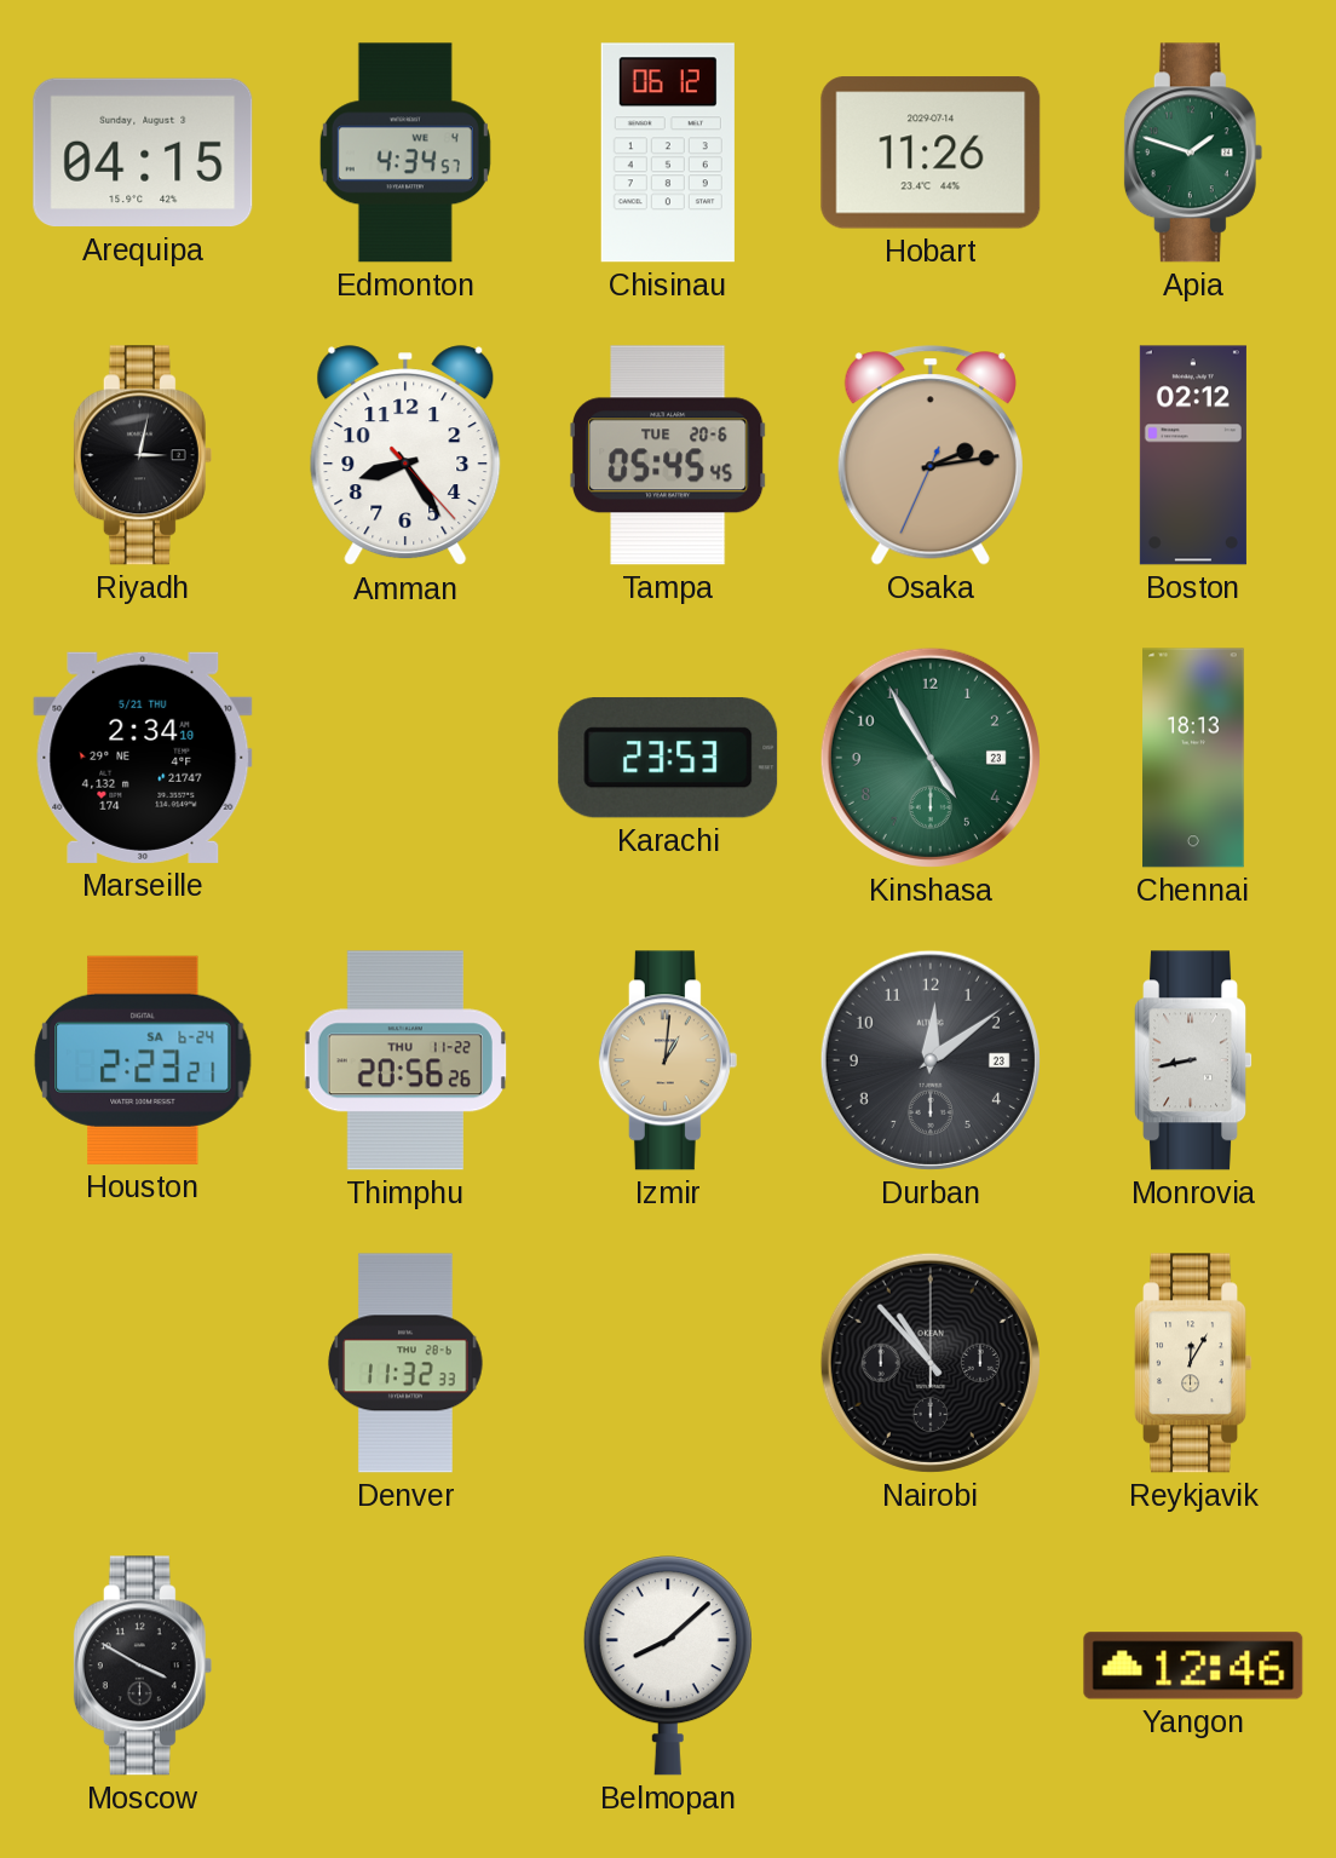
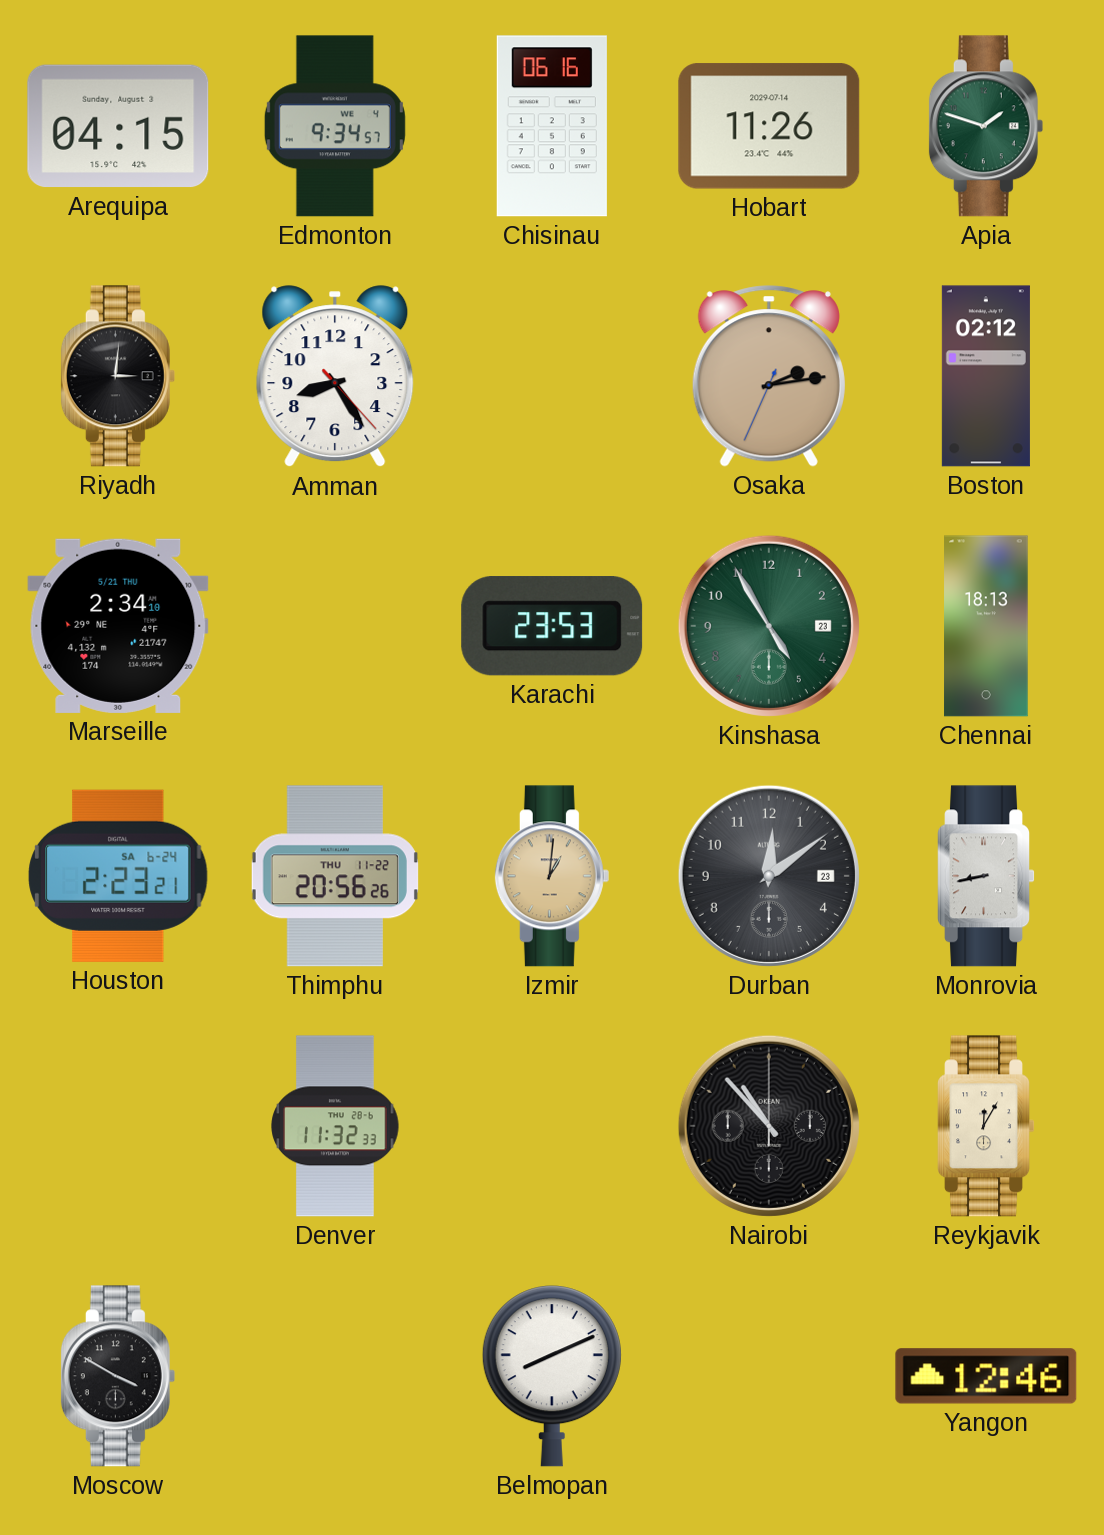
Edmonton: 4:34 -> 9:34
Chisinau: 06:12 -> 06:16
Riyadh: 3:02 -> 3:01
Tampa: 05:45 -> none
Belmopan: 8:08 -> 8:11
